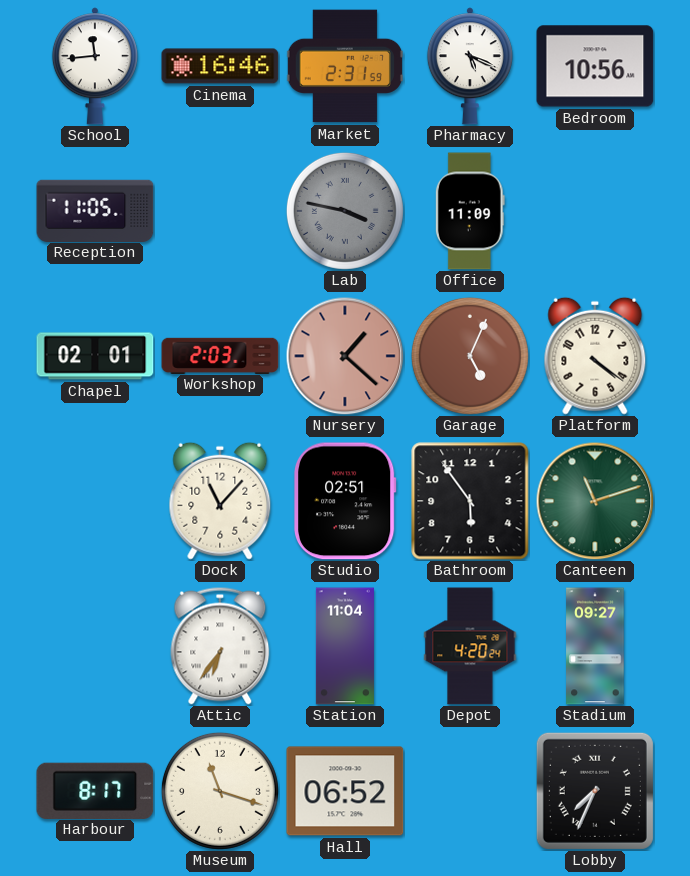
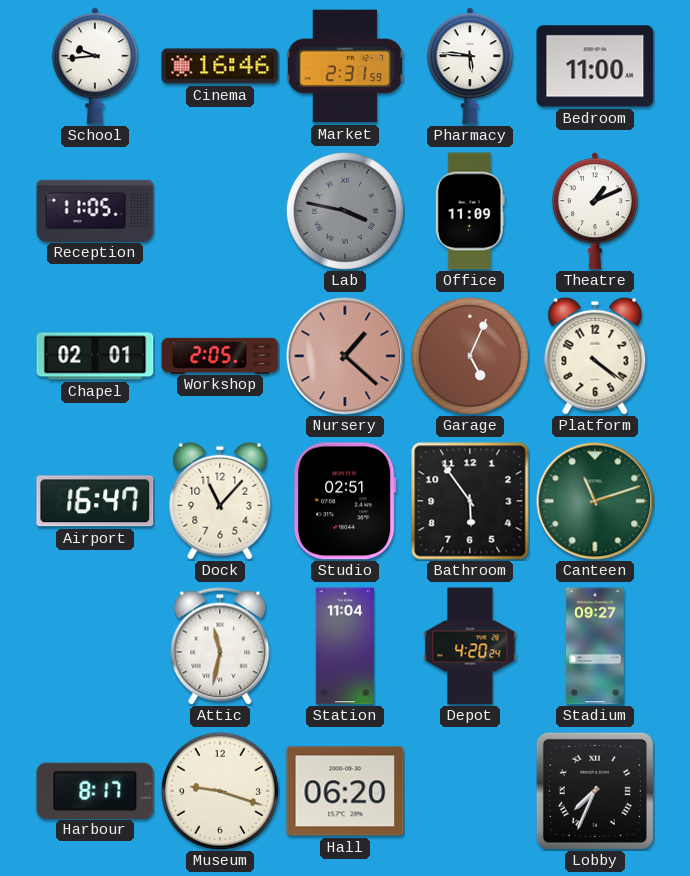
School: 11:44 -> 9:44
Pharmacy: 5:19 -> 5:46
Bedroom: 10:56 -> 11:00
Theatre: none -> 1:11
Workshop: 2:03 -> 2:05
Airport: none -> 16:47
Attic: 6:36 -> 11:32
Museum: 11:18 -> 9:18
Hall: 06:52 -> 06:20
